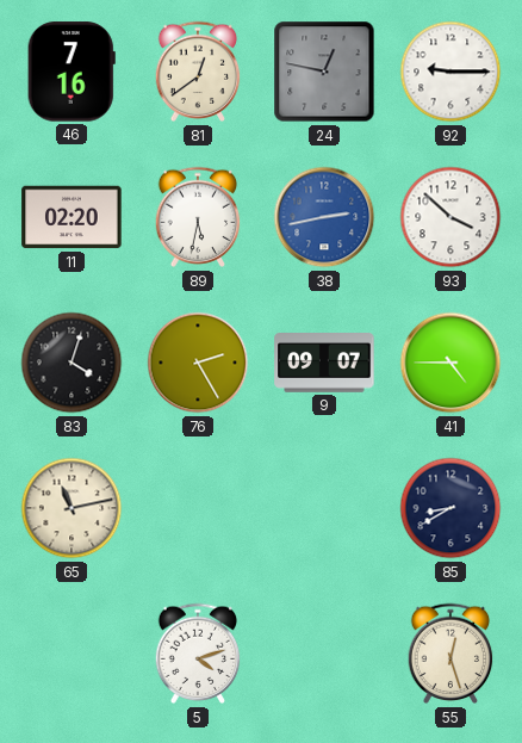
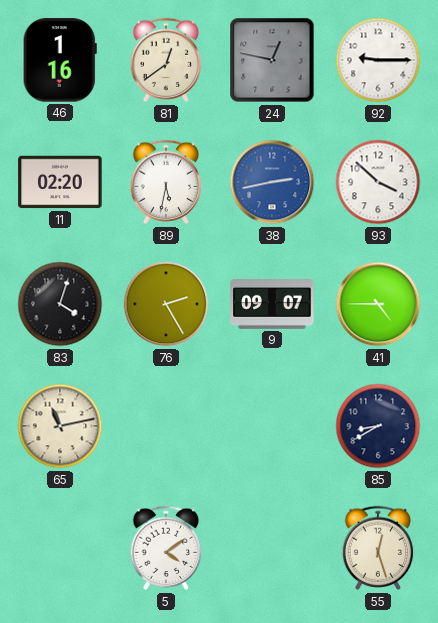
46: 7:16 -> 1:16
5: 4:12 -> 4:09
